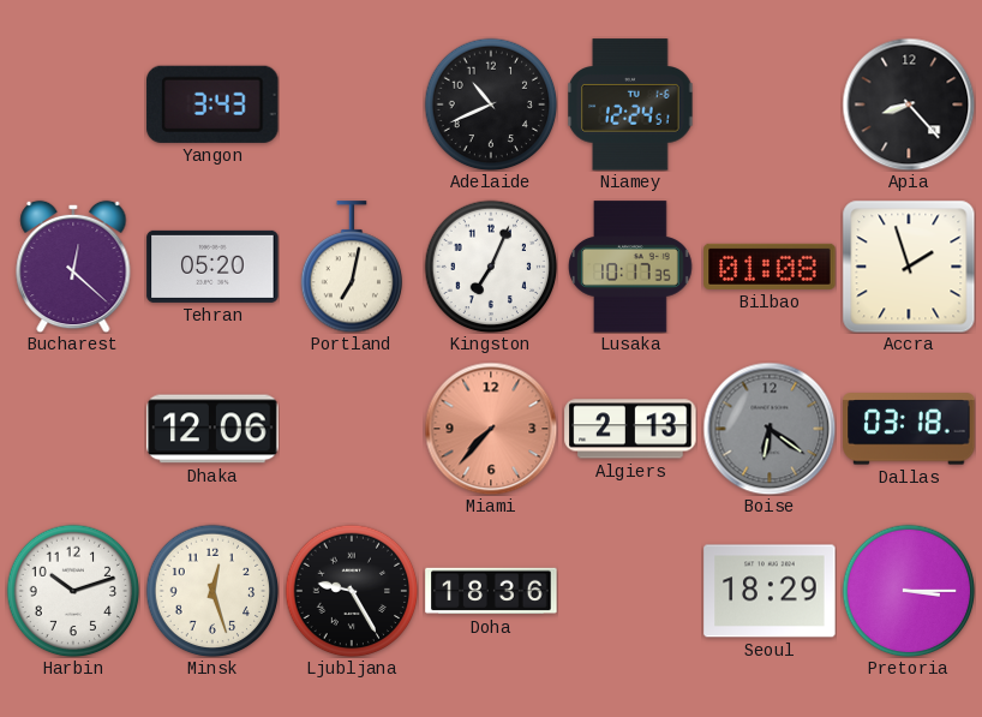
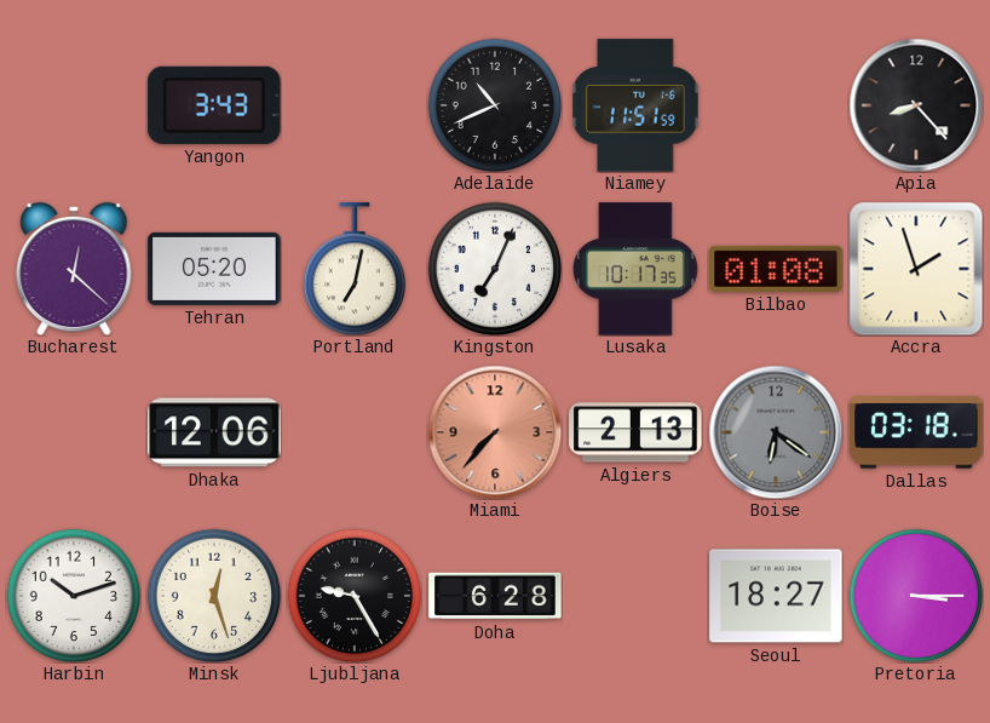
Niamey: 12:24 -> 11:51
Doha: 18:36 -> 6:28
Seoul: 18:29 -> 18:27
